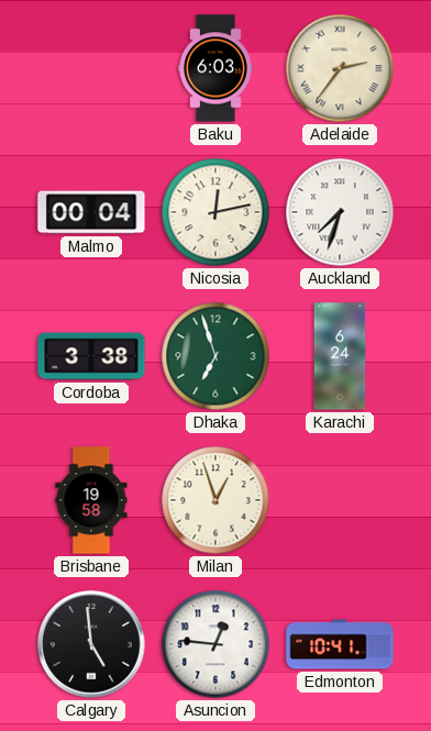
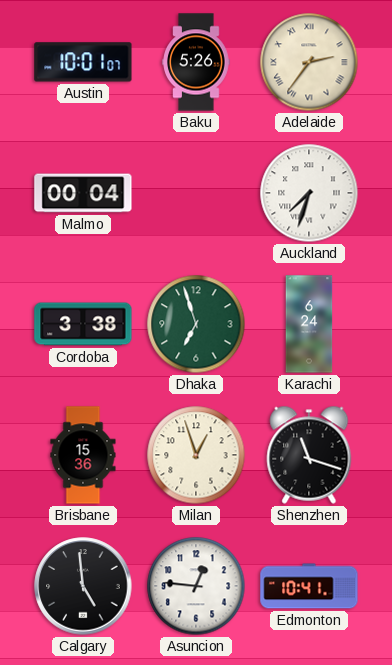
Austin: none -> 10:01
Baku: 6:03 -> 5:26
Nicosia: 12:13 -> none
Brisbane: 19:58 -> 15:36
Shenzhen: none -> 11:18
